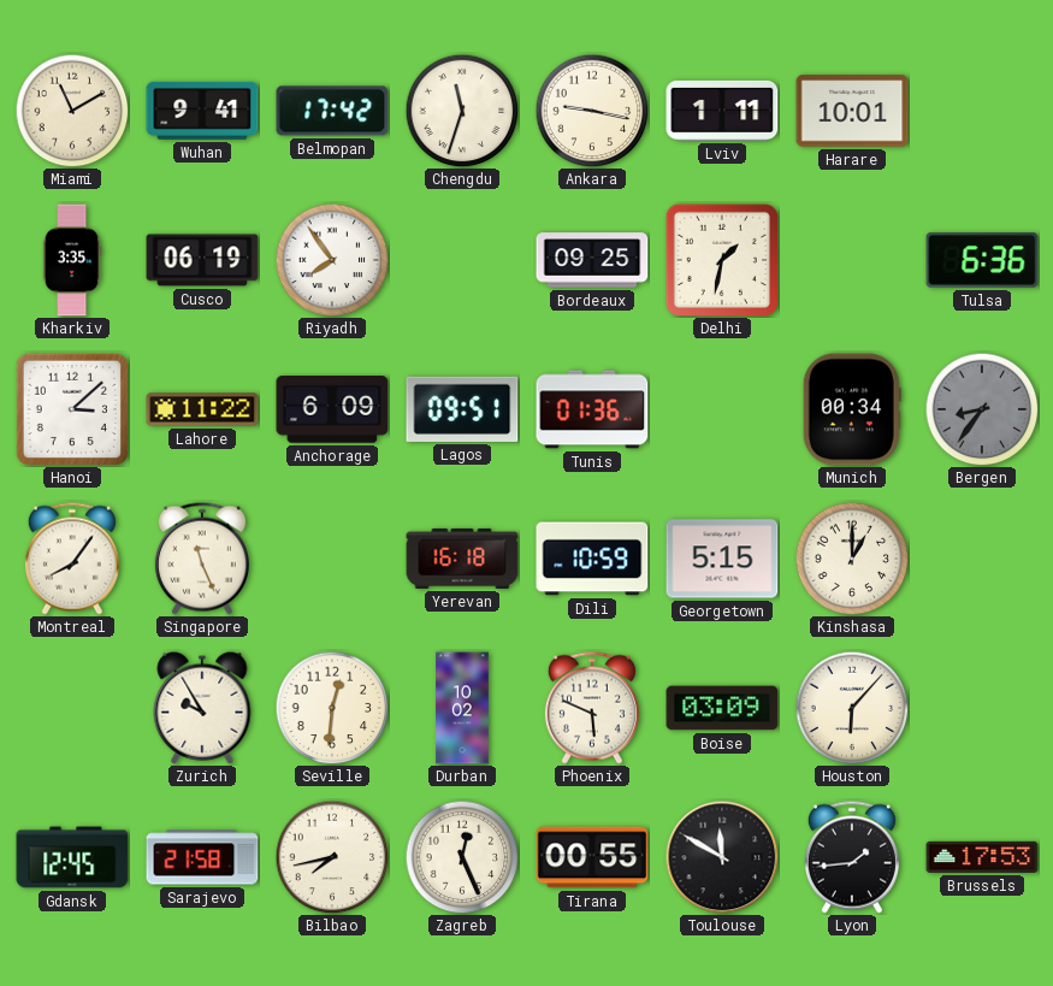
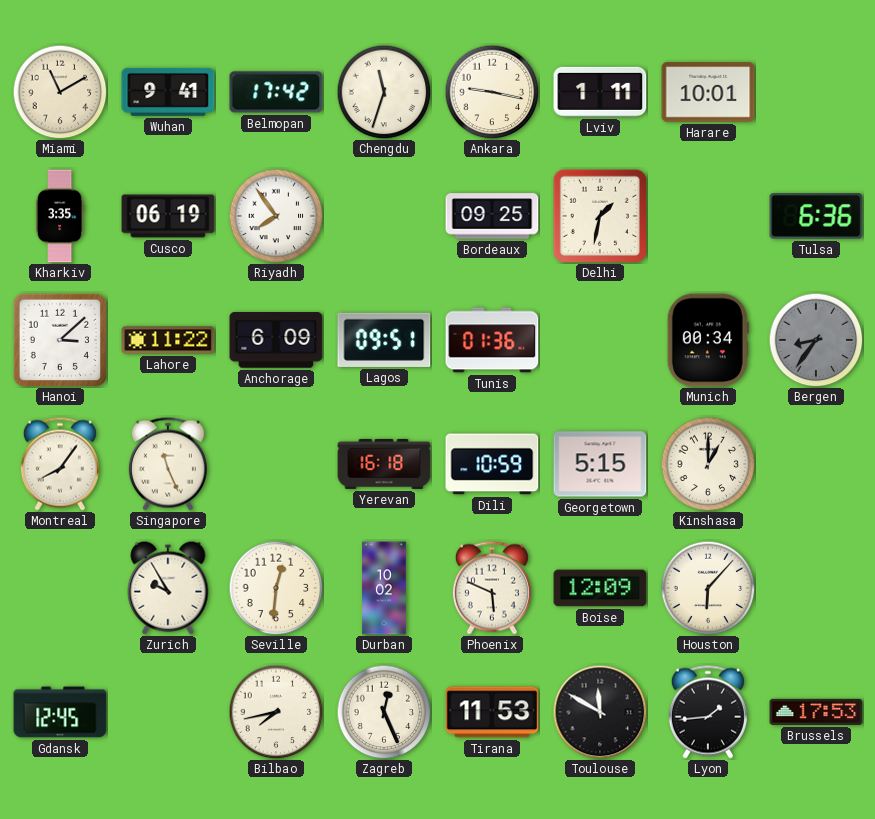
Boise: 03:09 -> 12:09
Sarajevo: 21:58 -> none
Tirana: 00:55 -> 11:53
